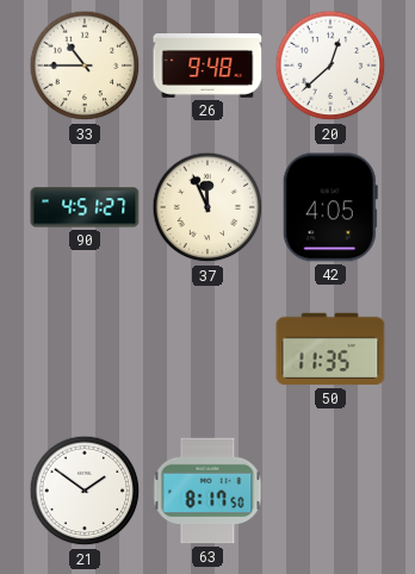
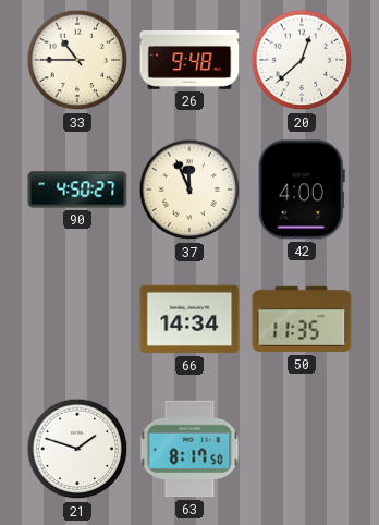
90: 4:51 -> 4:50
42: 4:05 -> 4:00
66: none -> 14:34
21: 1:51 -> 1:48
